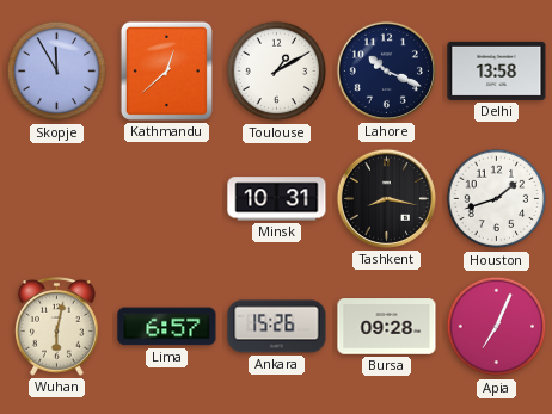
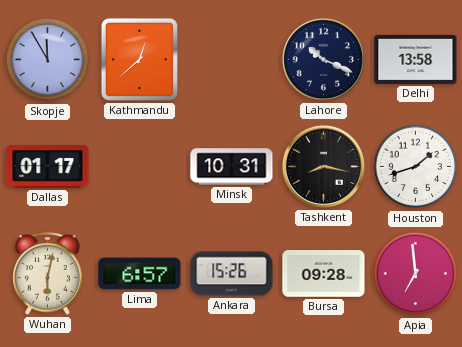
Toulouse: 1:10 -> none
Dallas: none -> 01:17
Apia: 7:04 -> 6:59
